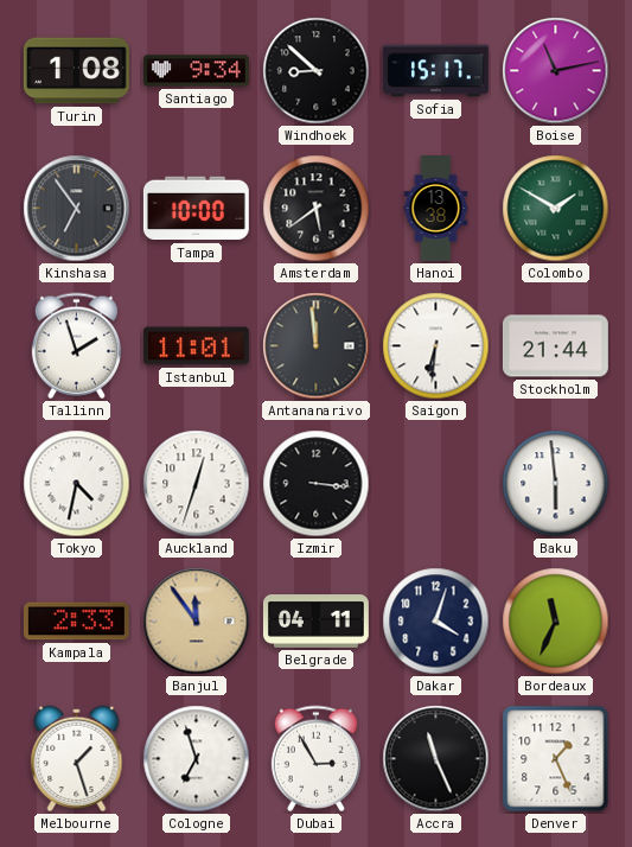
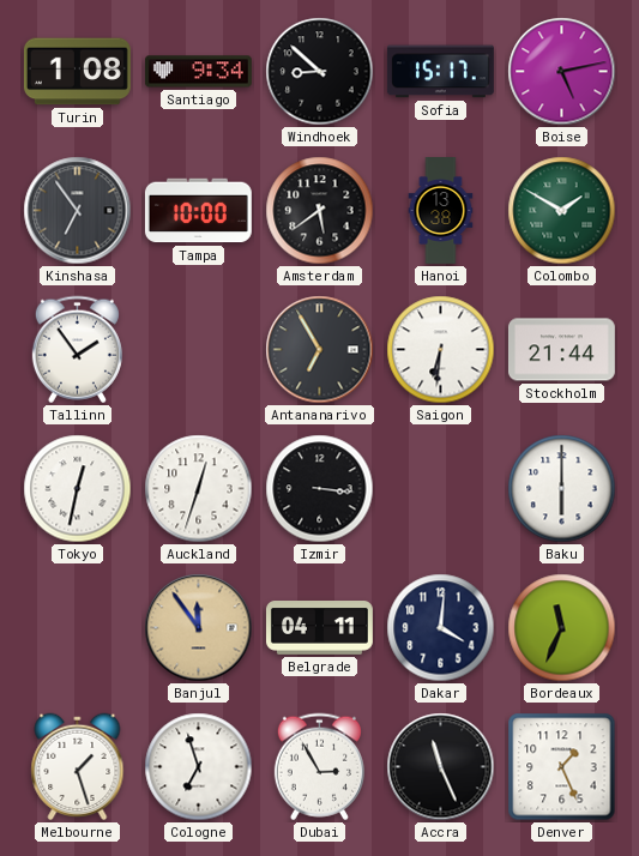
Boise: 11:13 -> 5:13
Tallinn: 1:57 -> 1:54
Istanbul: 11:01 -> none
Antananarivo: 11:59 -> 6:55
Tokyo: 4:32 -> 12:32
Baku: 5:59 -> 6:00
Kampala: 2:33 -> none
Dakar: 4:03 -> 4:01
